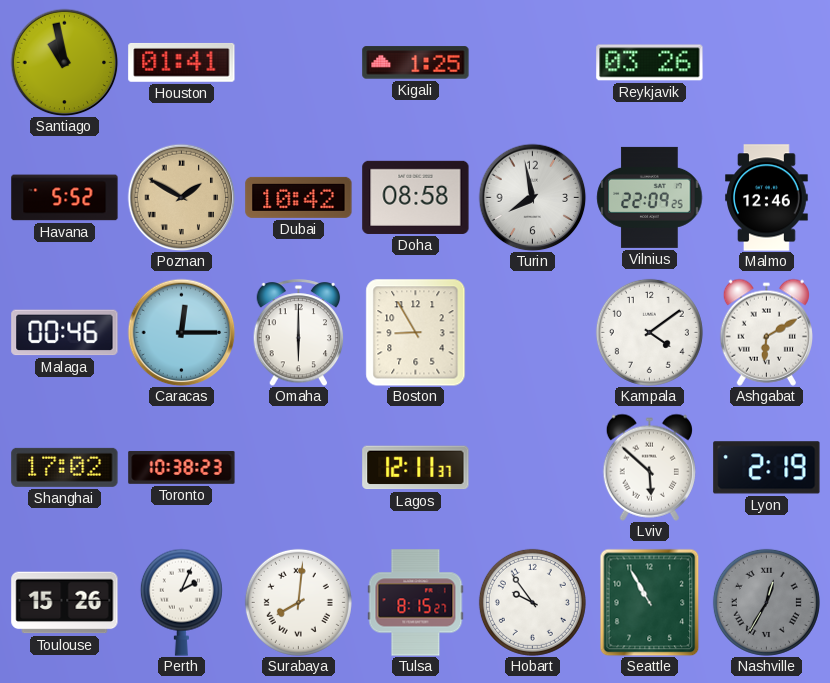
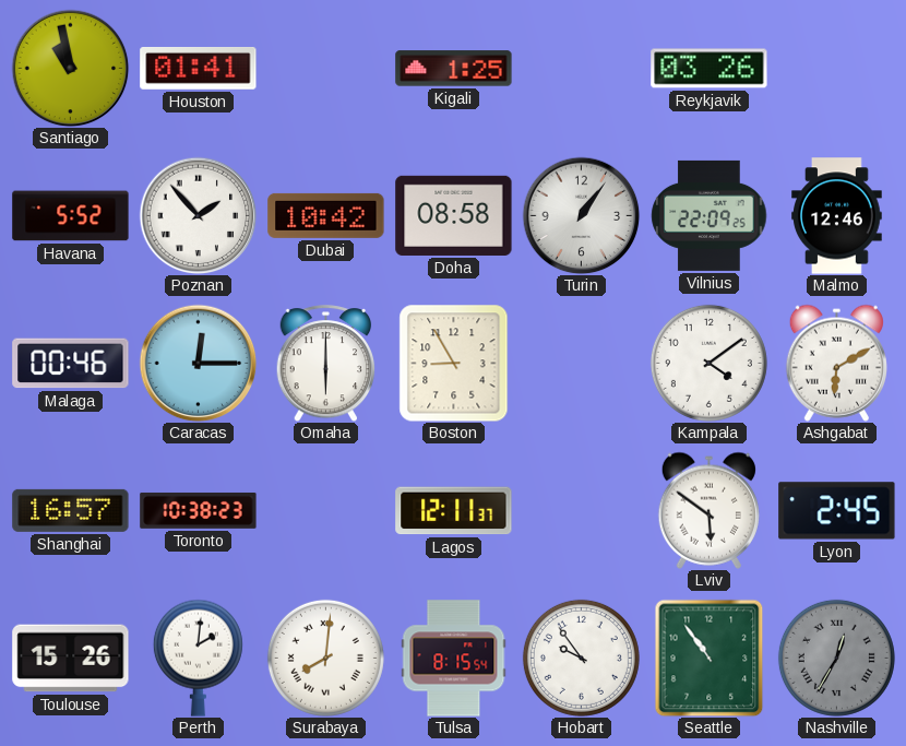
Poznan: 1:50 -> 1:53
Poznan dial: champagne -> white
Turin: 7:58 -> 1:06
Shanghai: 17:02 -> 16:57
Lviv: 5:52 -> 5:51
Lyon: 2:19 -> 2:45
Perth: 2:04 -> 2:01
Tulsa: 8:15:27 -> 8:15:54
Seattle: 10:55 -> 10:54
